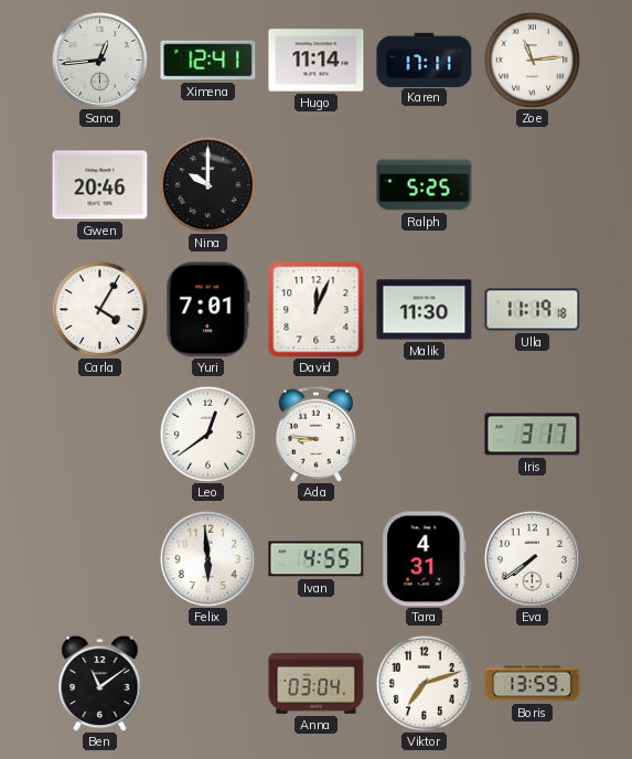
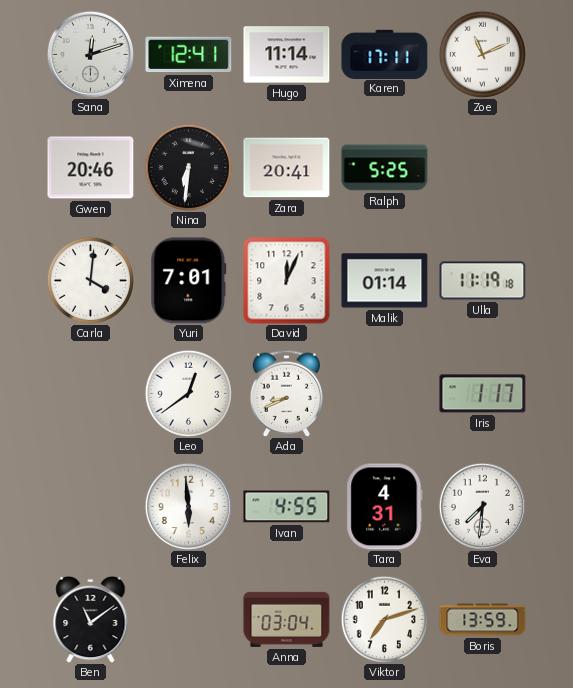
Sana: 12:44 -> 12:12
Zoe: 11:14 -> 11:11
Nina: 10:00 -> 6:31
Zara: none -> 20:41
Carla: 4:05 -> 4:01
Malik: 11:30 -> 01:14
Ada: 8:46 -> 8:41
Iris: 3:17 -> 1:17
Eva: 7:39 -> 7:31
